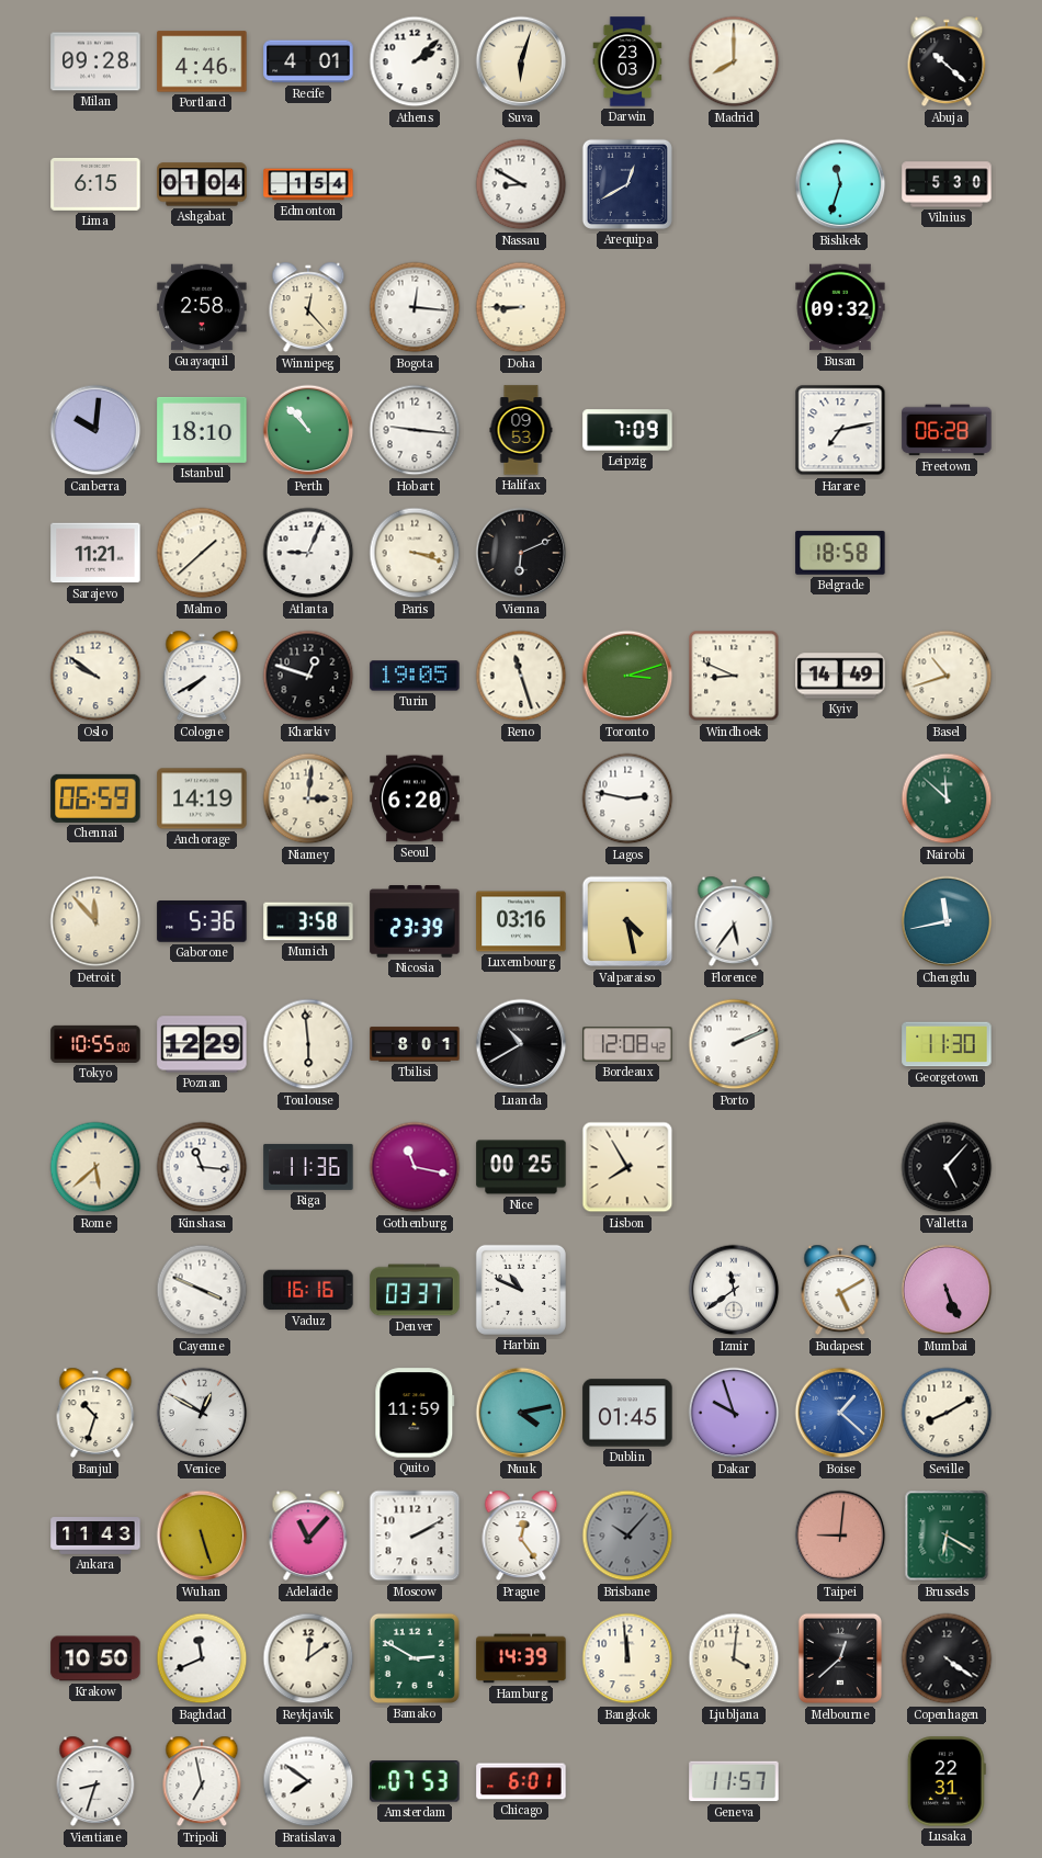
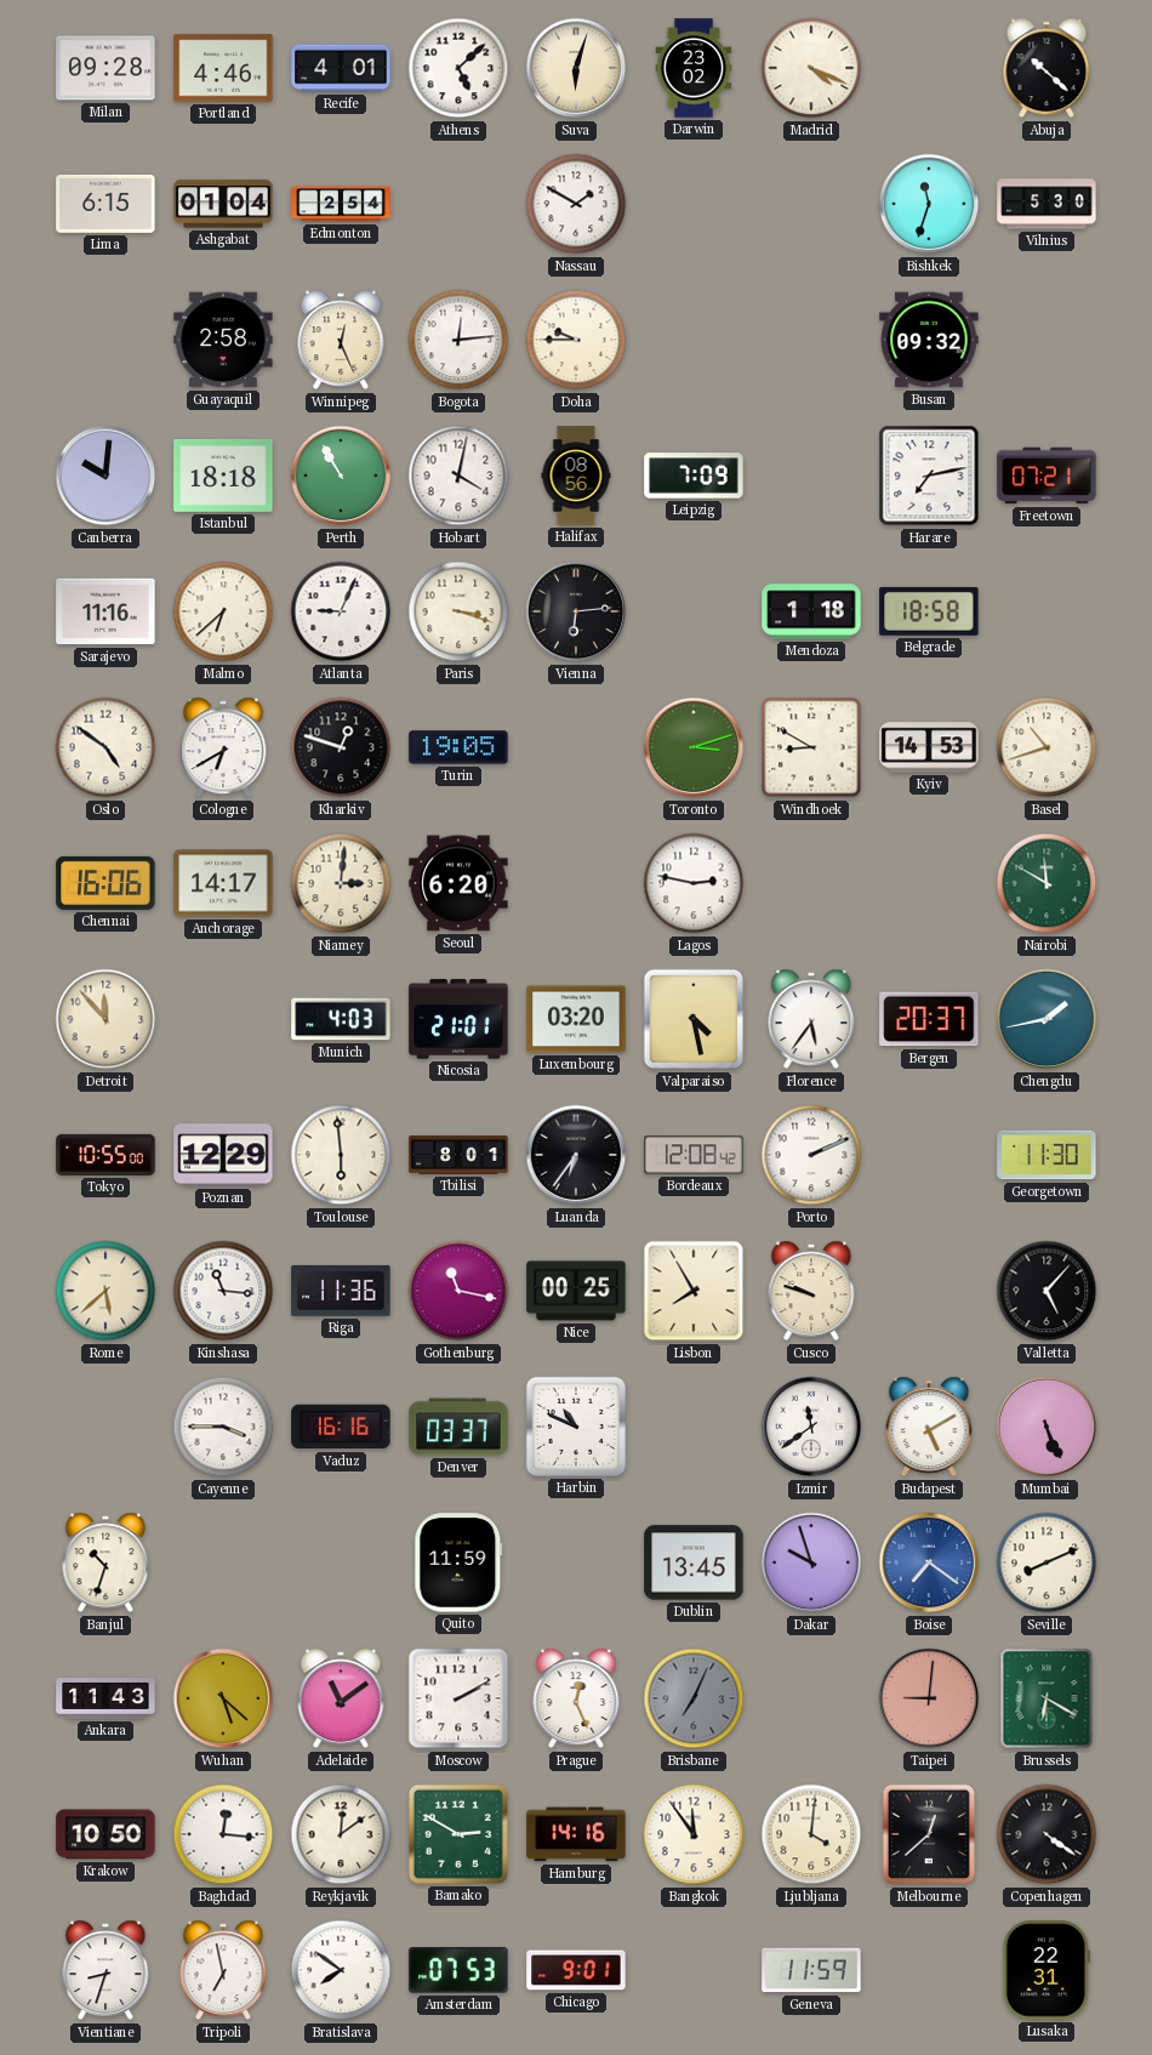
Athens: 2:08 -> 5:08
Darwin: 23:03 -> 23:02
Madrid: 8:00 -> 4:19
Edmonton: 1:54 -> 2:54
Nassau: 8:50 -> 1:50
Arequipa: 12:40 -> none
Winnipeg: 12:23 -> 12:26
Bogota: 12:16 -> 12:14
Doha: 8:45 -> 9:45
Istanbul: 18:10 -> 18:18
Perth: 10:53 -> 10:55
Hobart: 9:16 -> 4:02
Halifax: 09:53 -> 08:56
Freetown: 06:28 -> 07:21
Sarajevo: 11:21 -> 11:16
Malmo: 1:38 -> 6:38
Vienna: 6:11 -> 6:14
Mendoza: none -> 1:18
Oslo: 9:51 -> 4:51
Cologne: 7:40 -> 6:40
Reno: 11:27 -> none
Windhoek: 8:49 -> 8:50
Kyiv: 14:49 -> 14:53
Chennai: 06:59 -> 16:06
Anchorage: 14:19 -> 14:17
Nairobi: 11:52 -> 11:50
Gaborone: 5:36 -> none
Munich: 3:58 -> 4:03
Nicosia: 23:39 -> 21:01
Luxembourg: 03:16 -> 03:20
Bergen: none -> 20:37
Chengdu: 11:43 -> 1:43
Luanda: 10:40 -> 6:36
Cusco: none -> 9:48
Cayenne: 3:49 -> 3:45
Venice: 12:50 -> none
Nuuk: 4:13 -> none
Dublin: 01:45 -> 13:45
Boise: 1:22 -> 7:21
Seville: 8:10 -> 8:11
Wuhan: 5:27 -> 5:22
Adelaide: 11:07 -> 11:09
Prague: 12:24 -> 12:26
Brisbane: 10:07 -> 7:04
Baghdad: 11:41 -> 12:16
Hamburg: 14:39 -> 14:16
Bangkok: 11:59 -> 11:54
Chicago: 6:01 -> 9:01
Geneva: 11:57 -> 11:59
